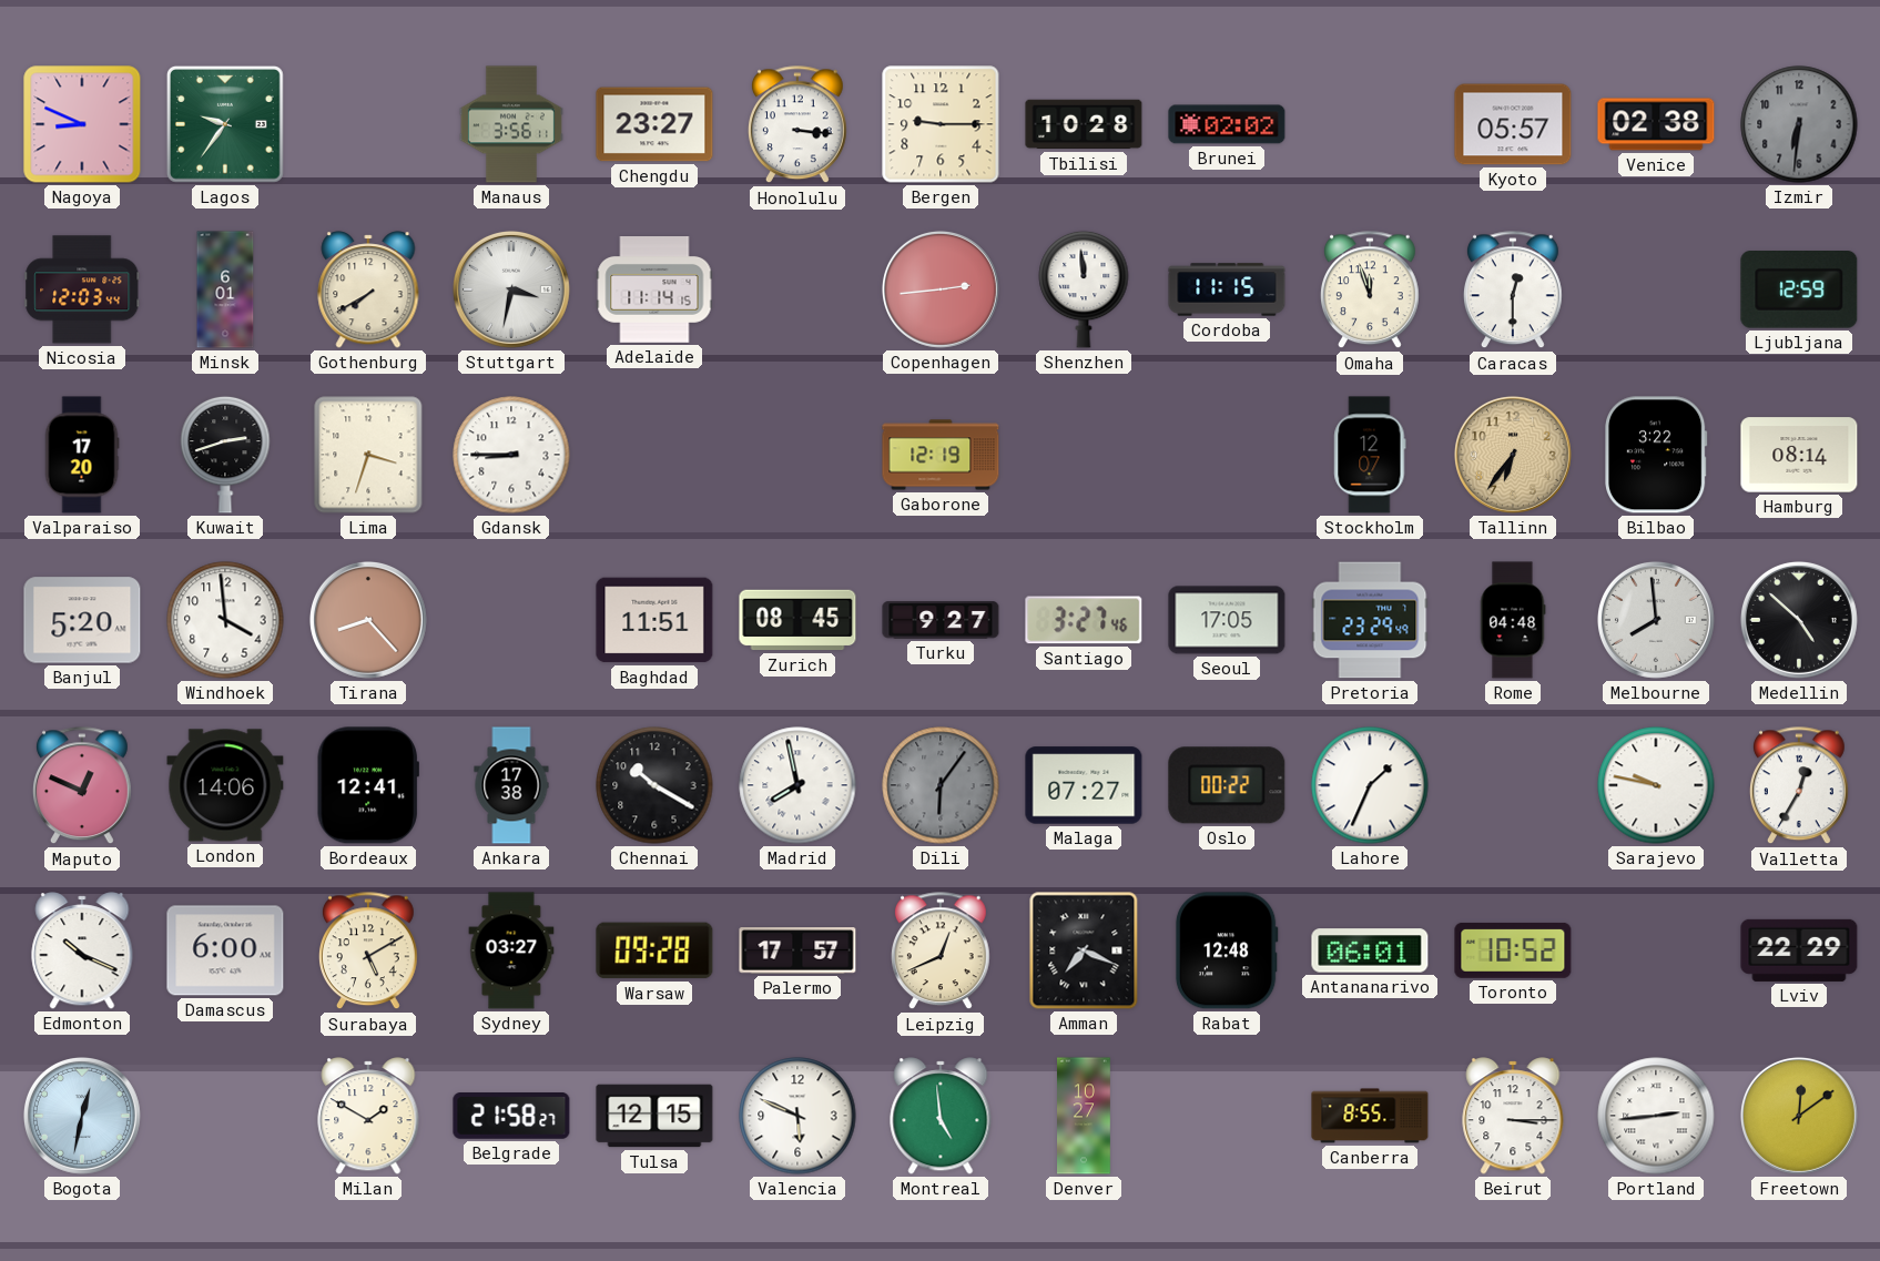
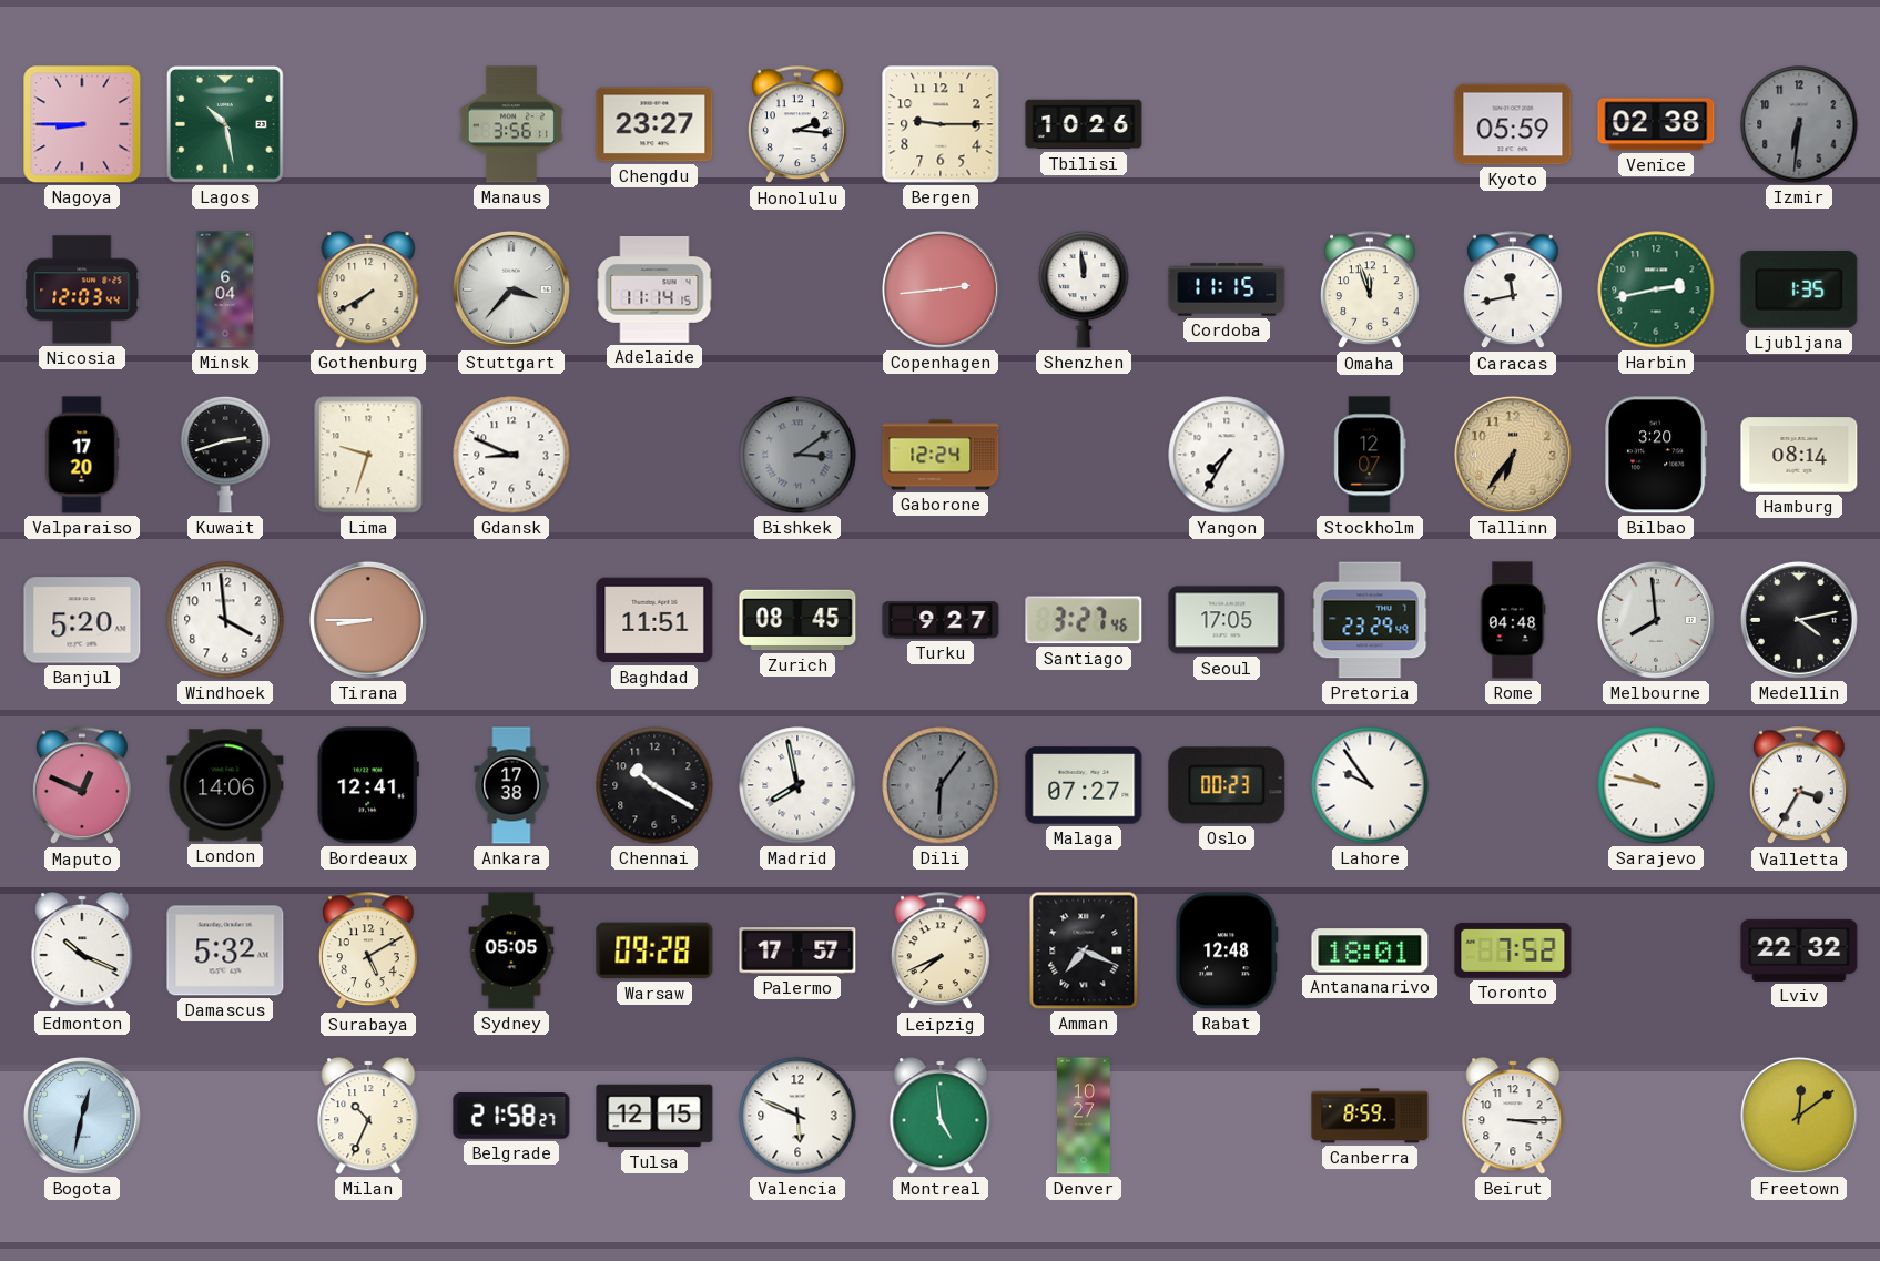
Nagoya: 8:49 -> 8:45
Lagos: 9:36 -> 10:28
Honolulu: 3:16 -> 2:16
Tbilisi: 10:28 -> 10:26
Brunei: 02:02 -> none
Kyoto: 05:57 -> 05:59
Minsk: 6:01 -> 6:04
Stuttgart: 3:32 -> 3:37
Caracas: 12:30 -> 11:43
Harbin: none -> 2:43
Ljubljana: 12:59 -> 1:35
Lima: 3:33 -> 9:33
Gdansk: 8:45 -> 8:49
Bishkek: none -> 3:09
Gaborone: 12:19 -> 12:24
Yangon: none -> 7:35
Bilbao: 3:22 -> 3:20
Tirana: 8:23 -> 8:45
Medellin: 4:52 -> 4:13
Oslo: 00:22 -> 00:23
Lahore: 1:34 -> 9:54
Valletta: 12:35 -> 3:35
Damascus: 6:00 -> 5:32
Sydney: 03:27 -> 05:05
Leipzig: 12:41 -> 7:41
Antananarivo: 06:01 -> 18:01
Toronto: 10:52 -> 7:52
Lviv: 22:29 -> 22:32
Milan: 1:50 -> 10:34
Canberra: 8:55 -> 8:59
Portland: 2:44 -> none
